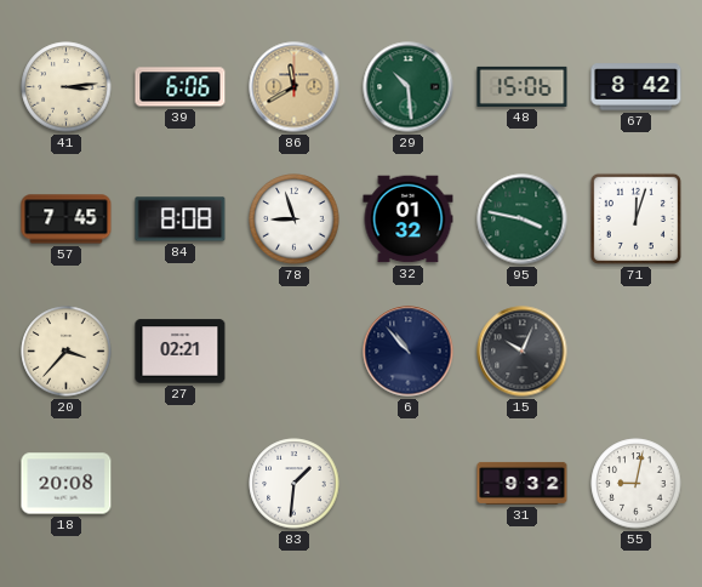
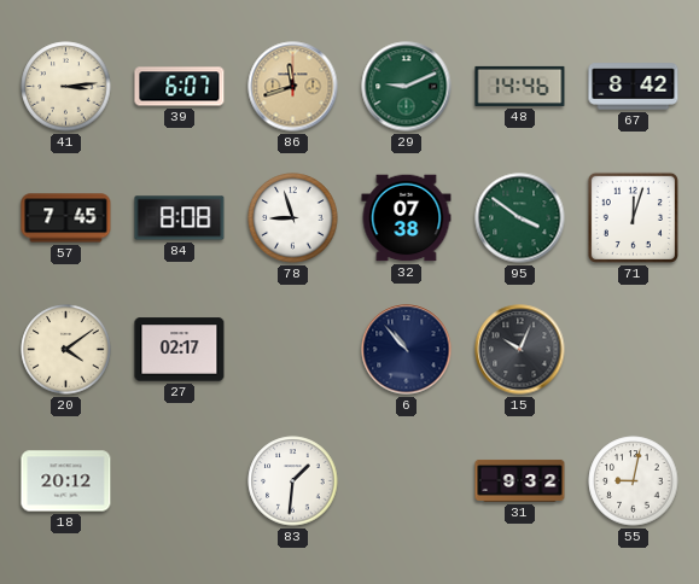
39: 6:06 -> 6:07
86: 11:40 -> 11:42
29: 10:29 -> 9:11
48: 15:06 -> 14:46
32: 01:32 -> 07:38
95: 3:47 -> 3:51
20: 3:37 -> 4:09
27: 02:21 -> 02:17
18: 20:08 -> 20:12
